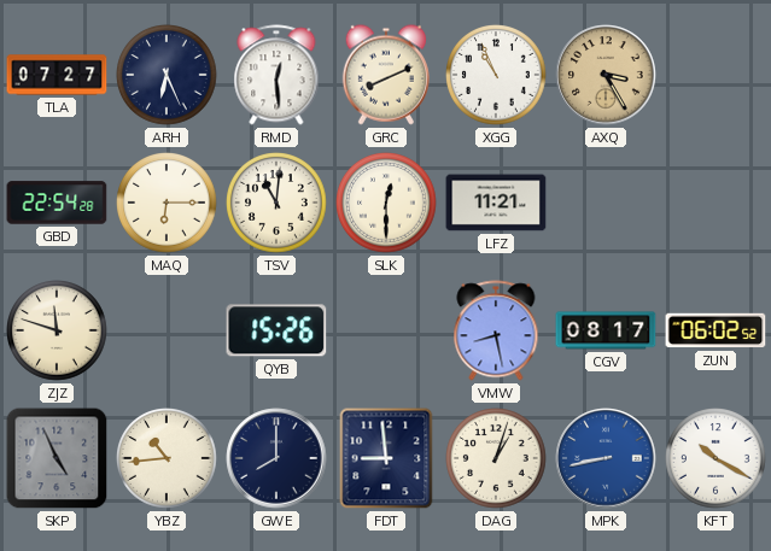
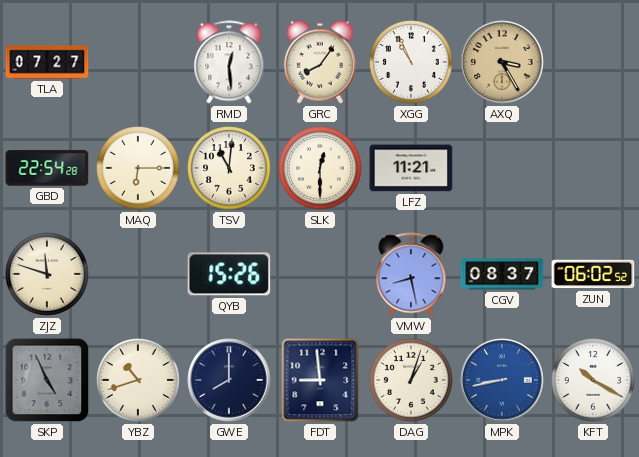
ARH: 6:26 -> none
GRC: 8:11 -> 8:06
CGV: 08:17 -> 08:37
YBZ: 10:44 -> 10:42
